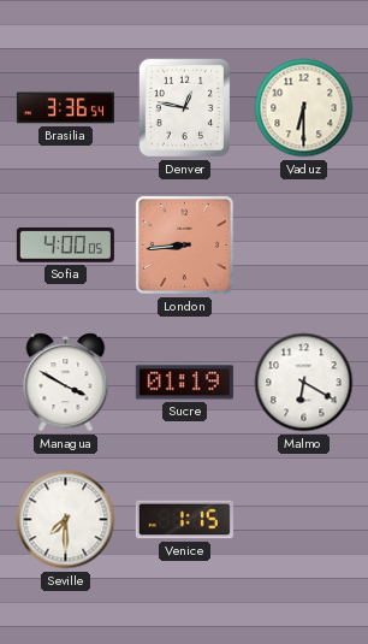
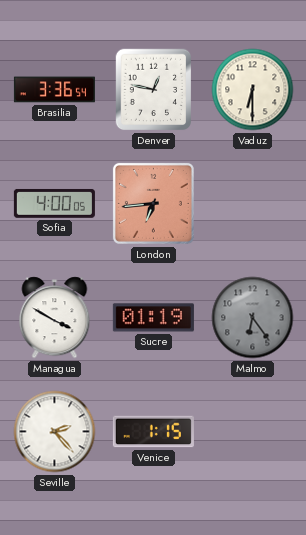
London: 8:44 -> 6:44
Malmo: 6:20 -> 6:24
Malmo dial: white -> grey
Seville: 7:30 -> 2:23
